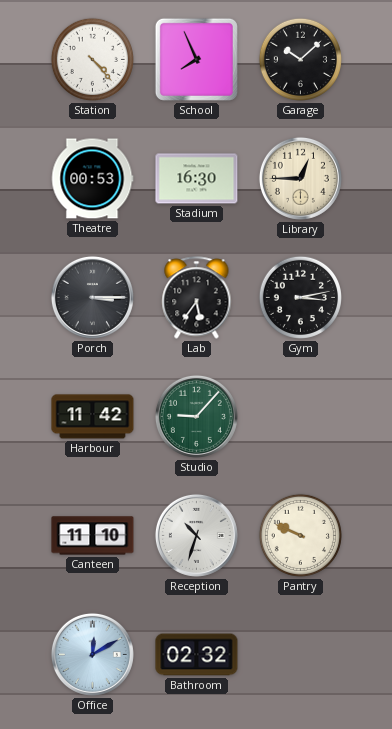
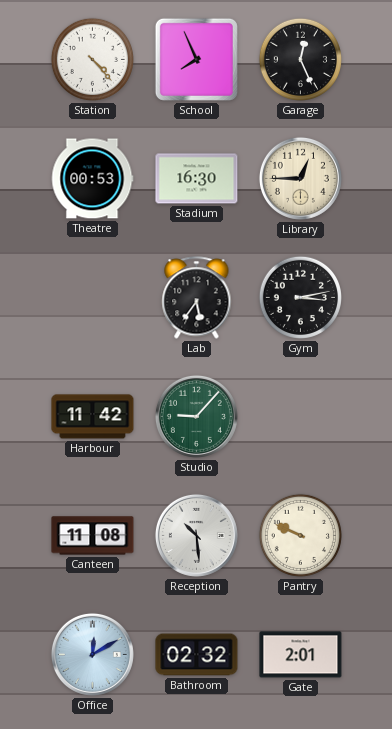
Garage: 10:08 -> 12:26
Porch: 3:15 -> none
Canteen: 11:10 -> 11:08
Reception: 10:33 -> 10:29
Gate: none -> 2:01
